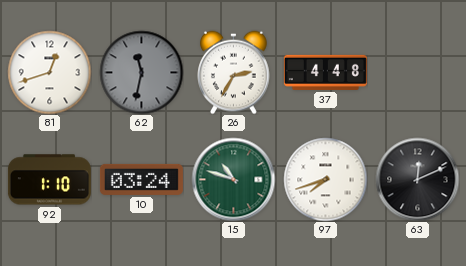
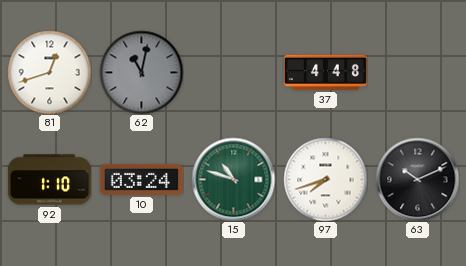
62: 11:32 -> 11:02
26: 2:35 -> none
63: 12:11 -> 10:11
